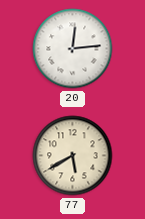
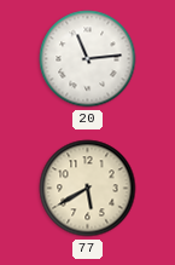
20: 12:14 -> 11:14
